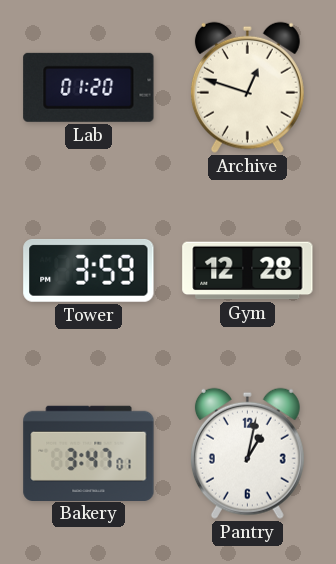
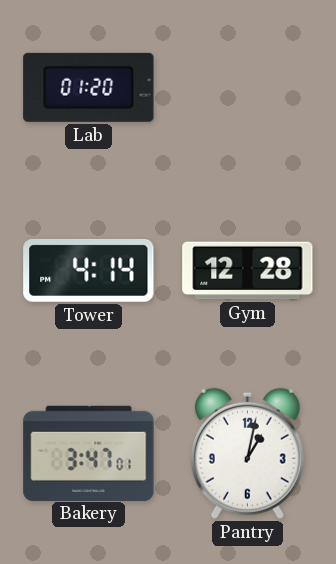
Archive: 12:48 -> none
Tower: 3:59 -> 4:14
